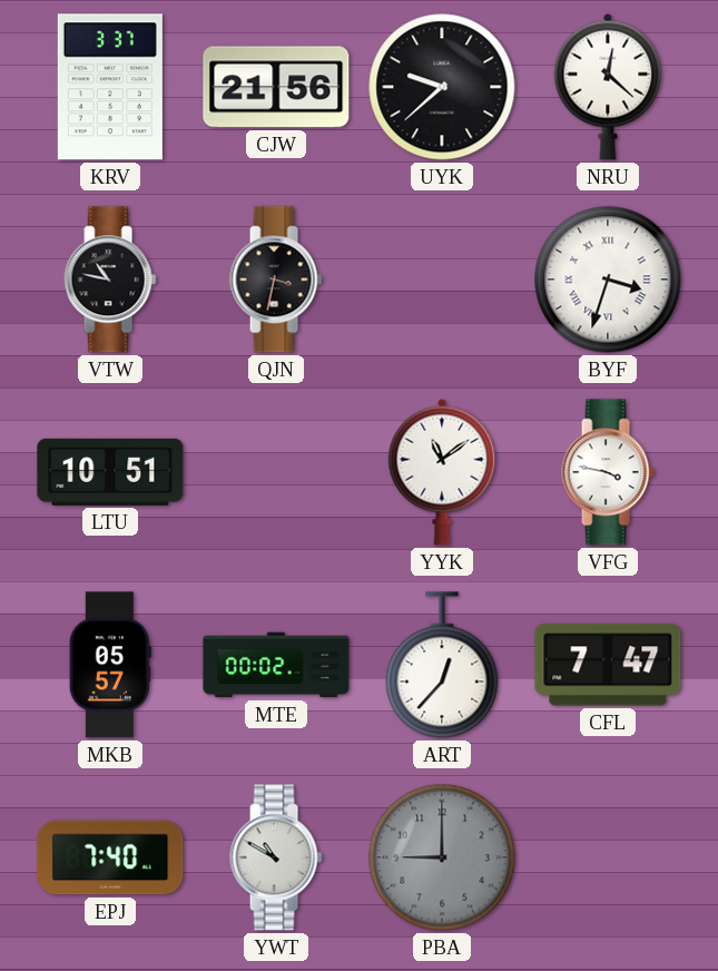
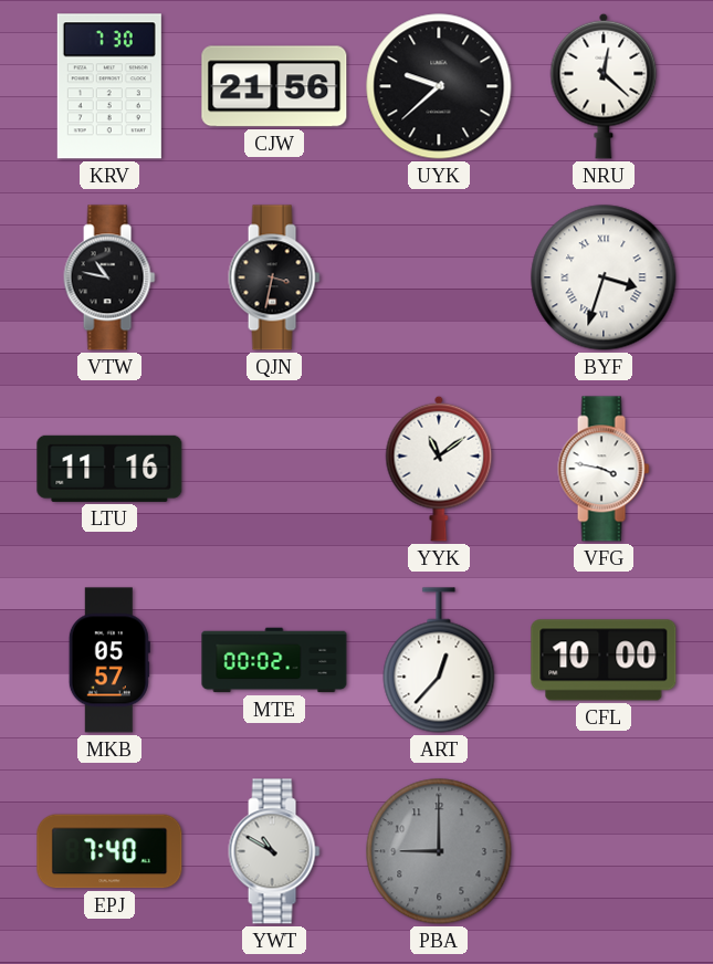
KRV: 3:37 -> 7:30
LTU: 10:51 -> 11:16
CFL: 7:47 -> 10:00
